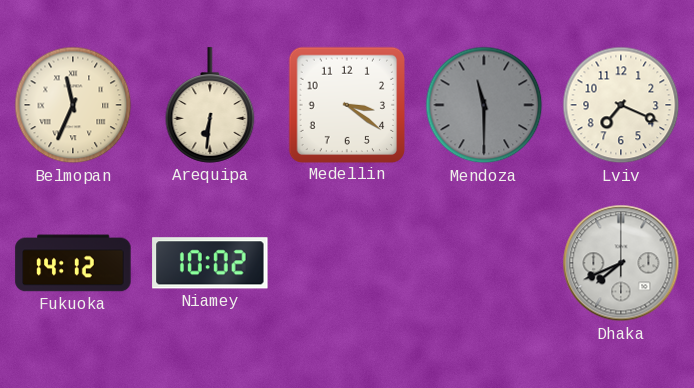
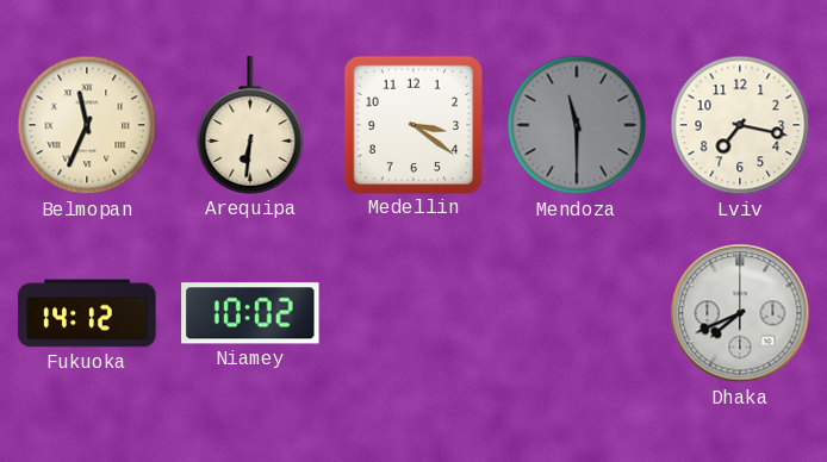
Lviv: 7:19 -> 7:17
